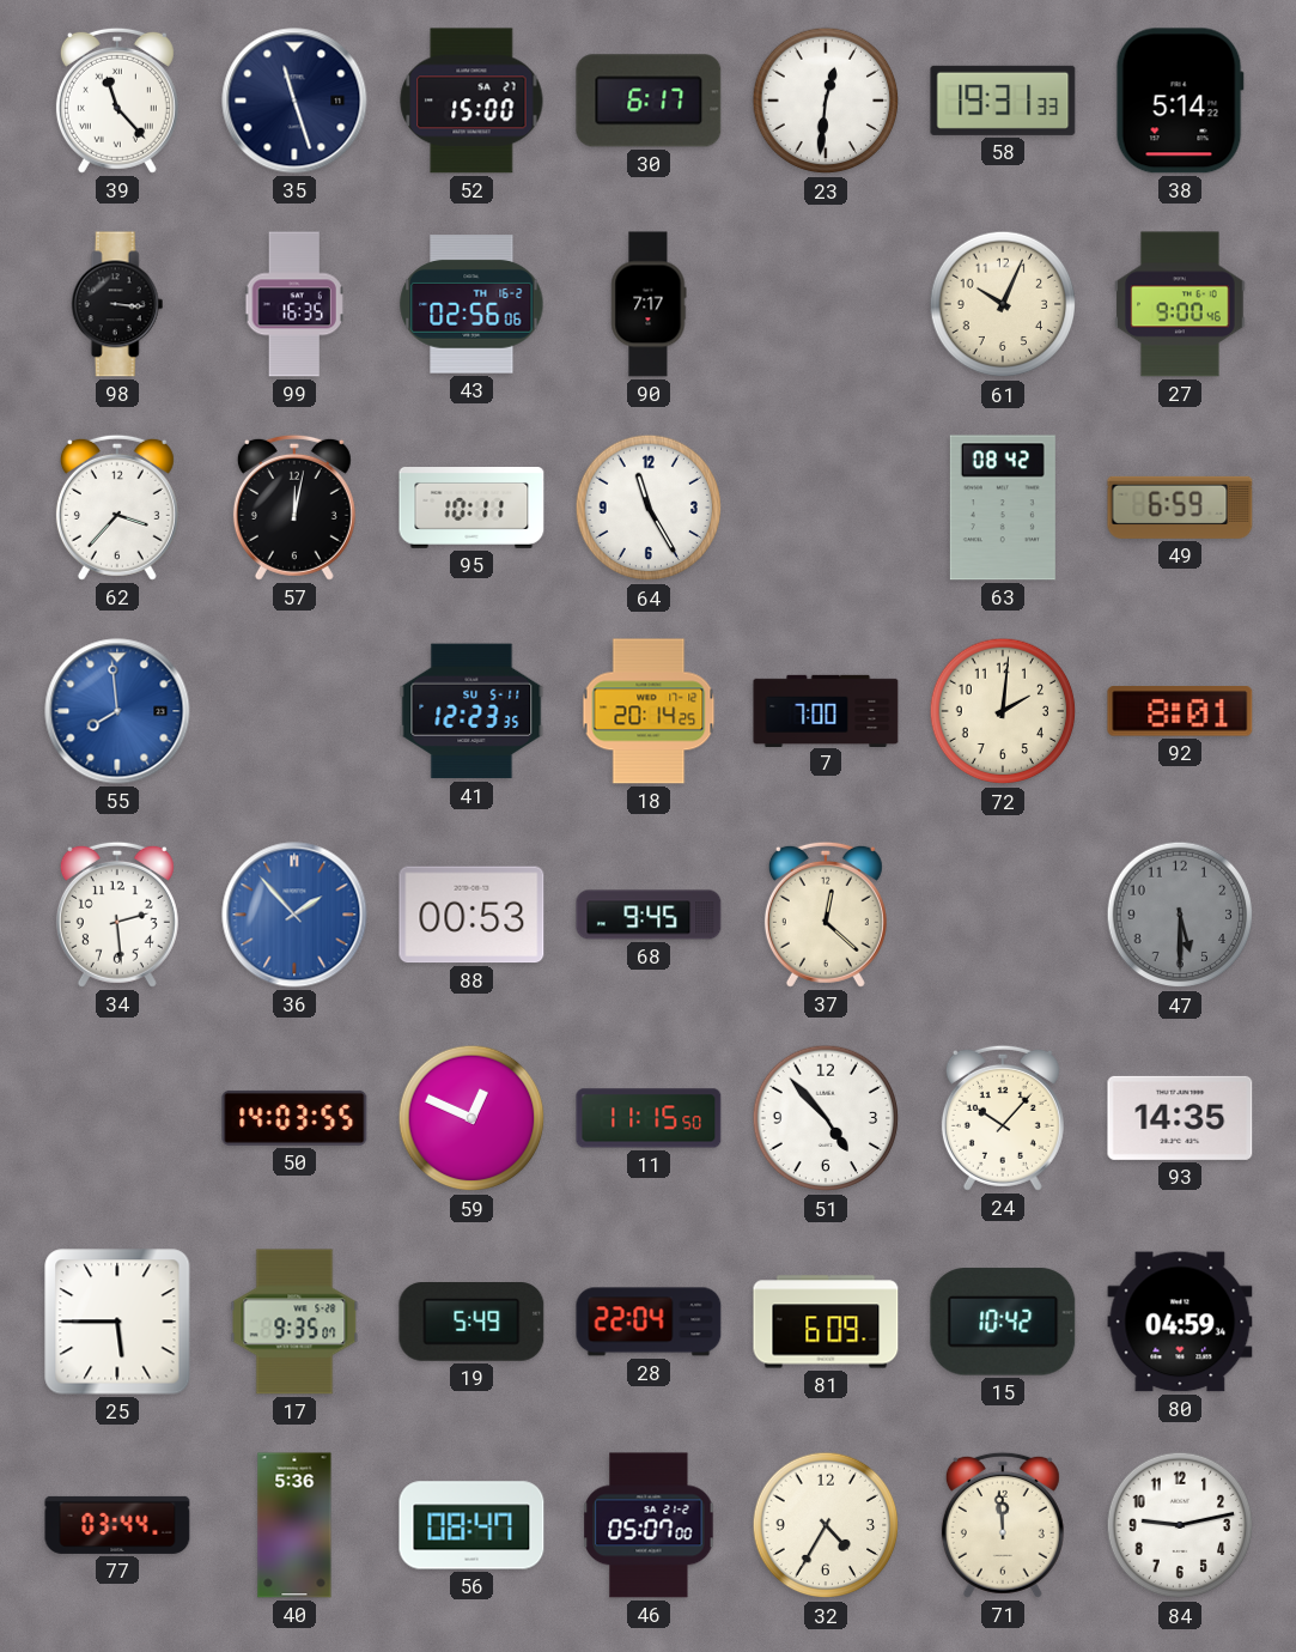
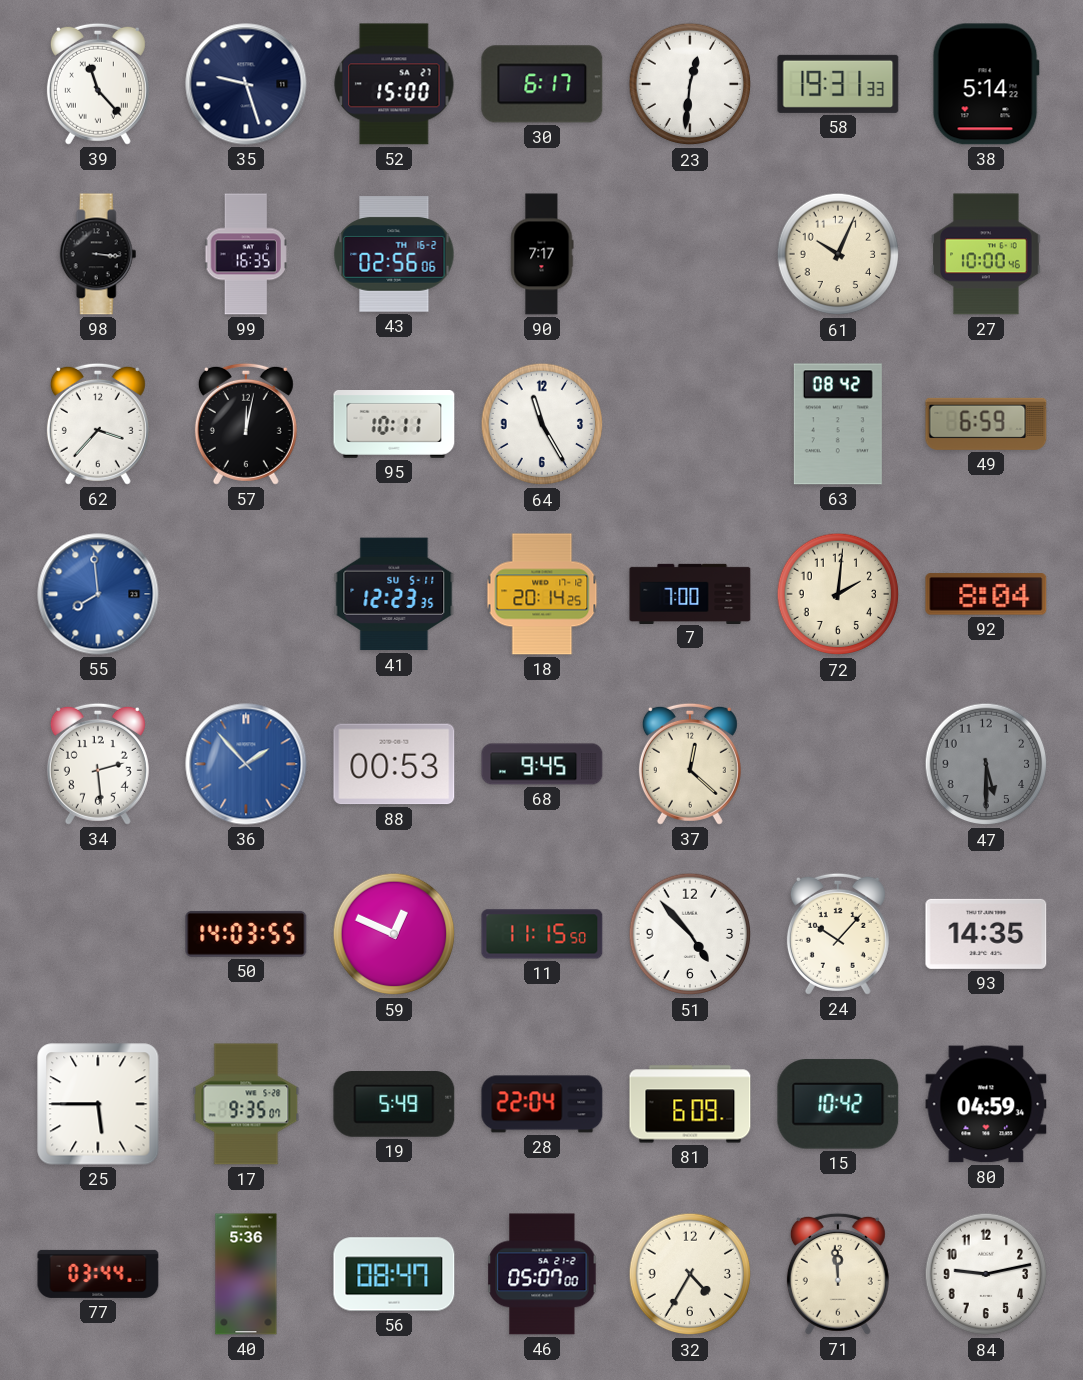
35: 11:27 -> 9:27
27: 9:00 -> 10:00
92: 8:01 -> 8:04
